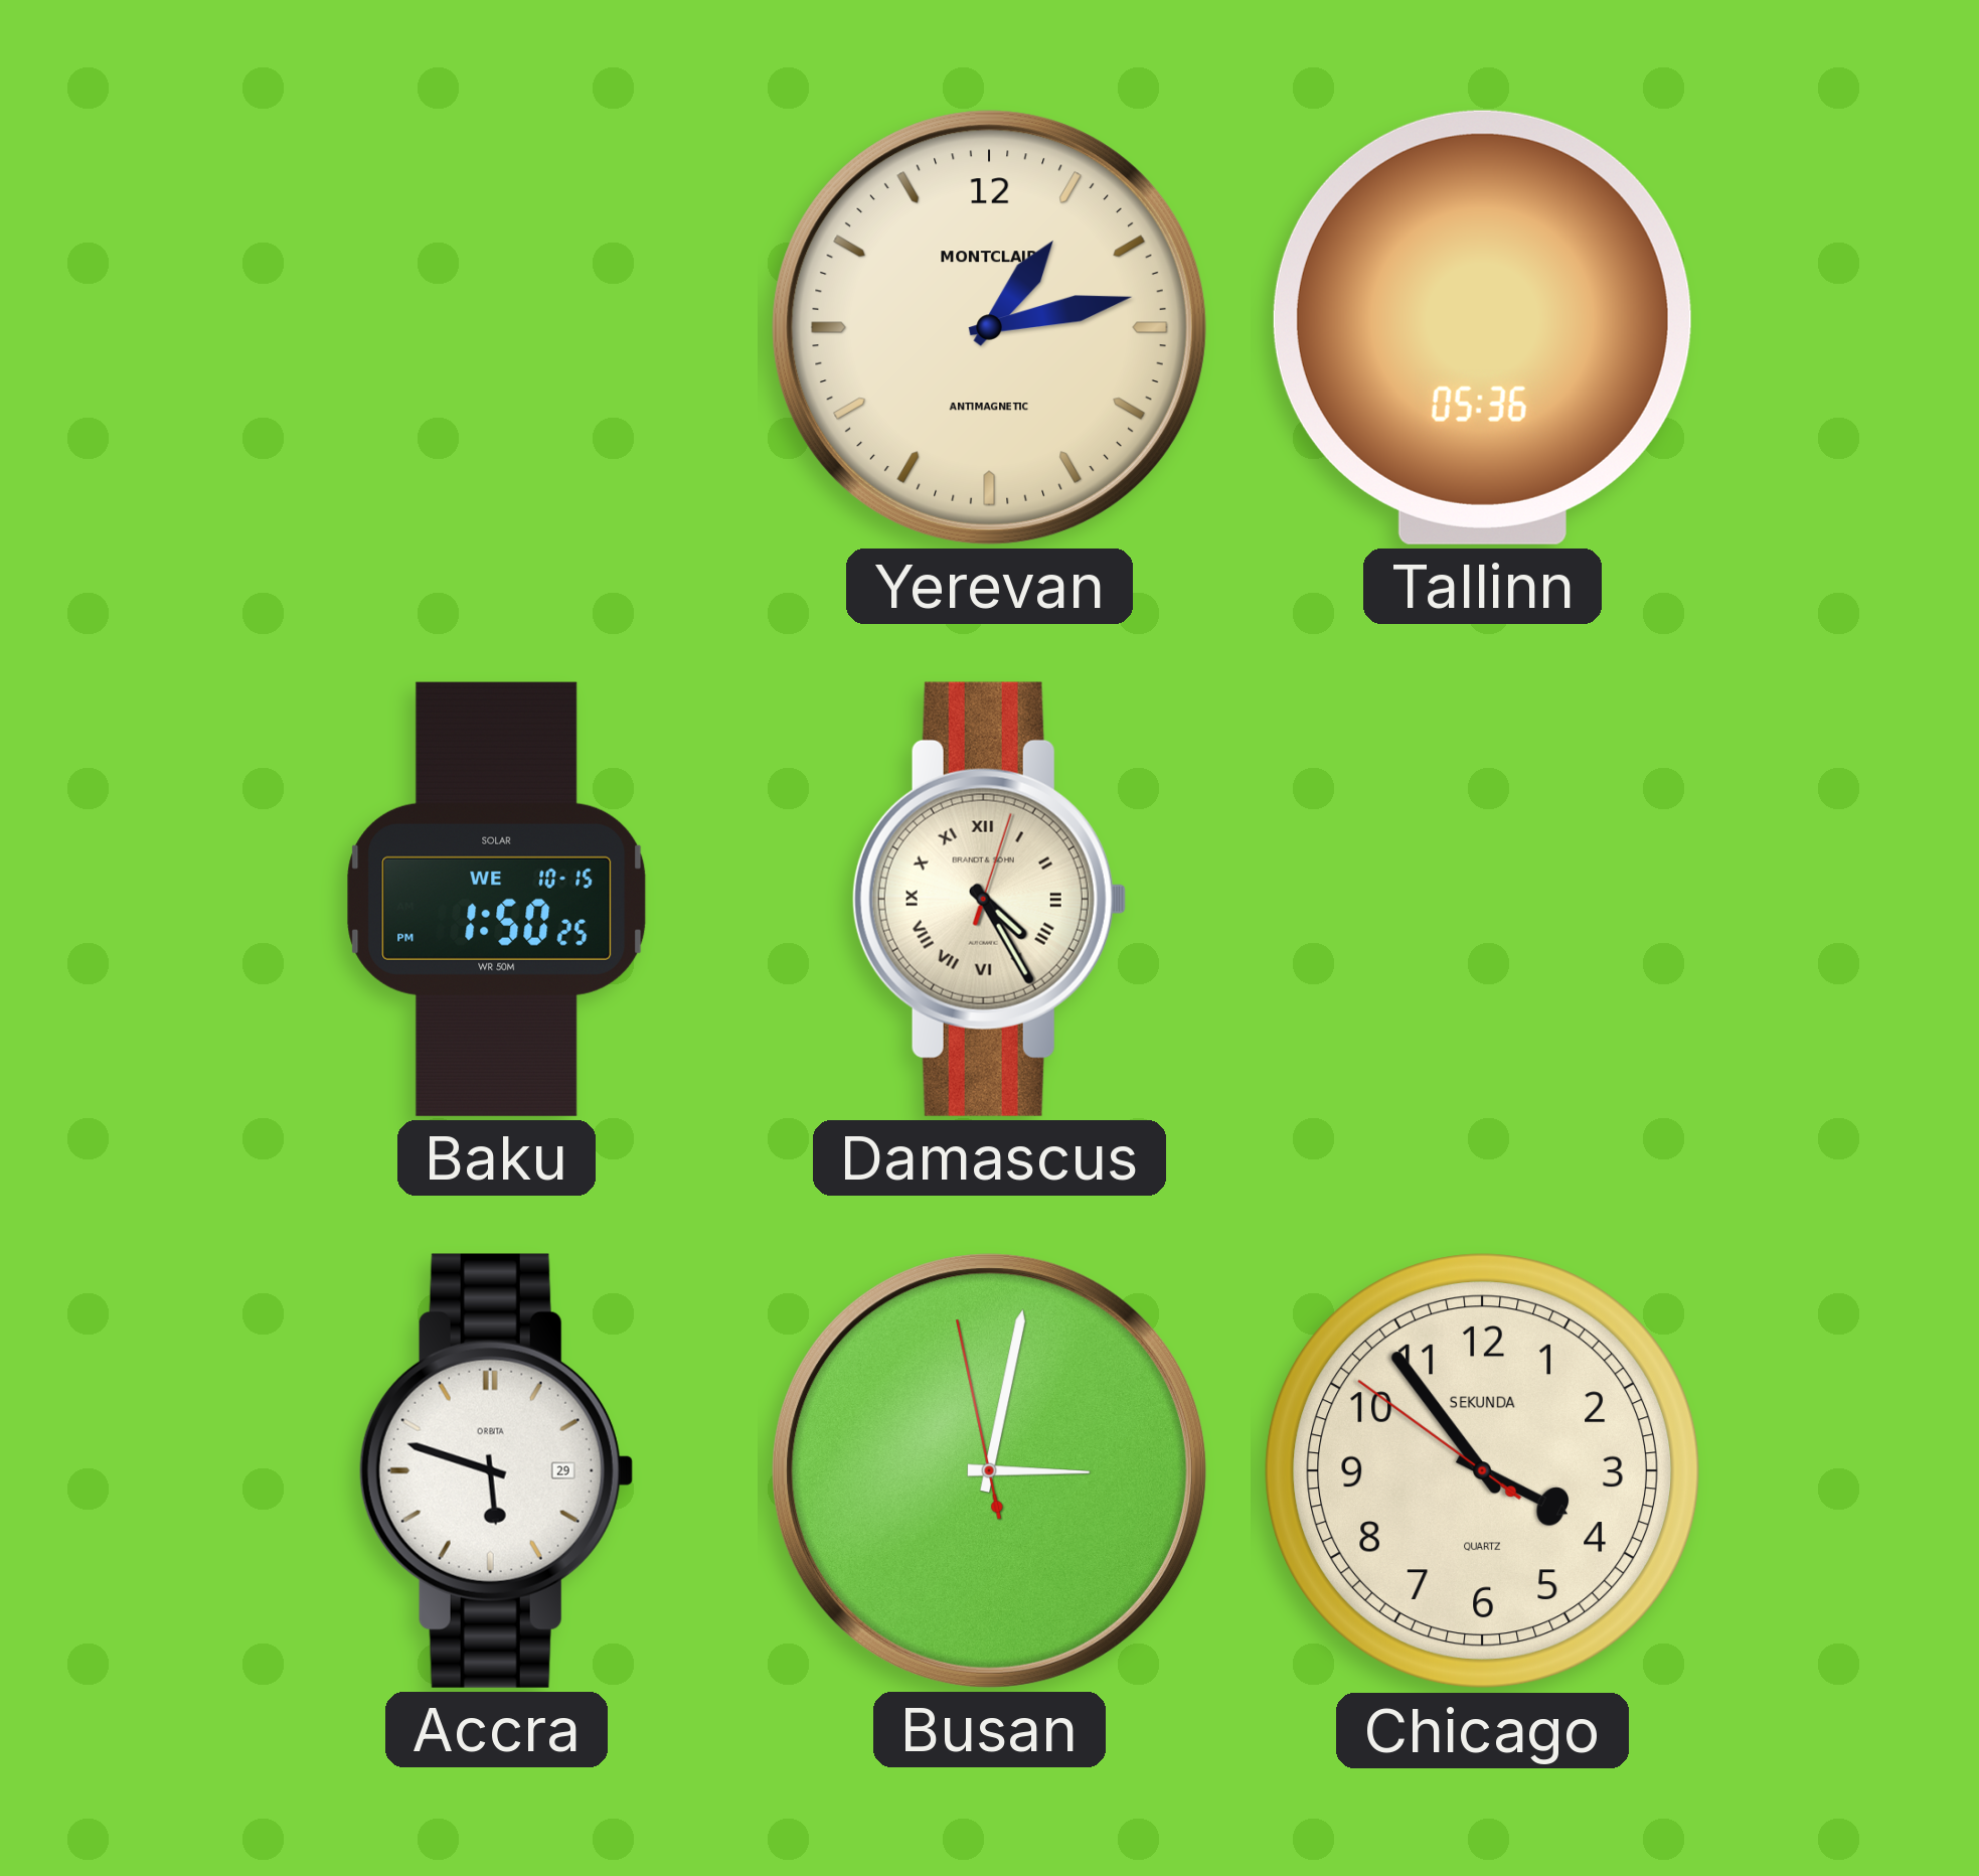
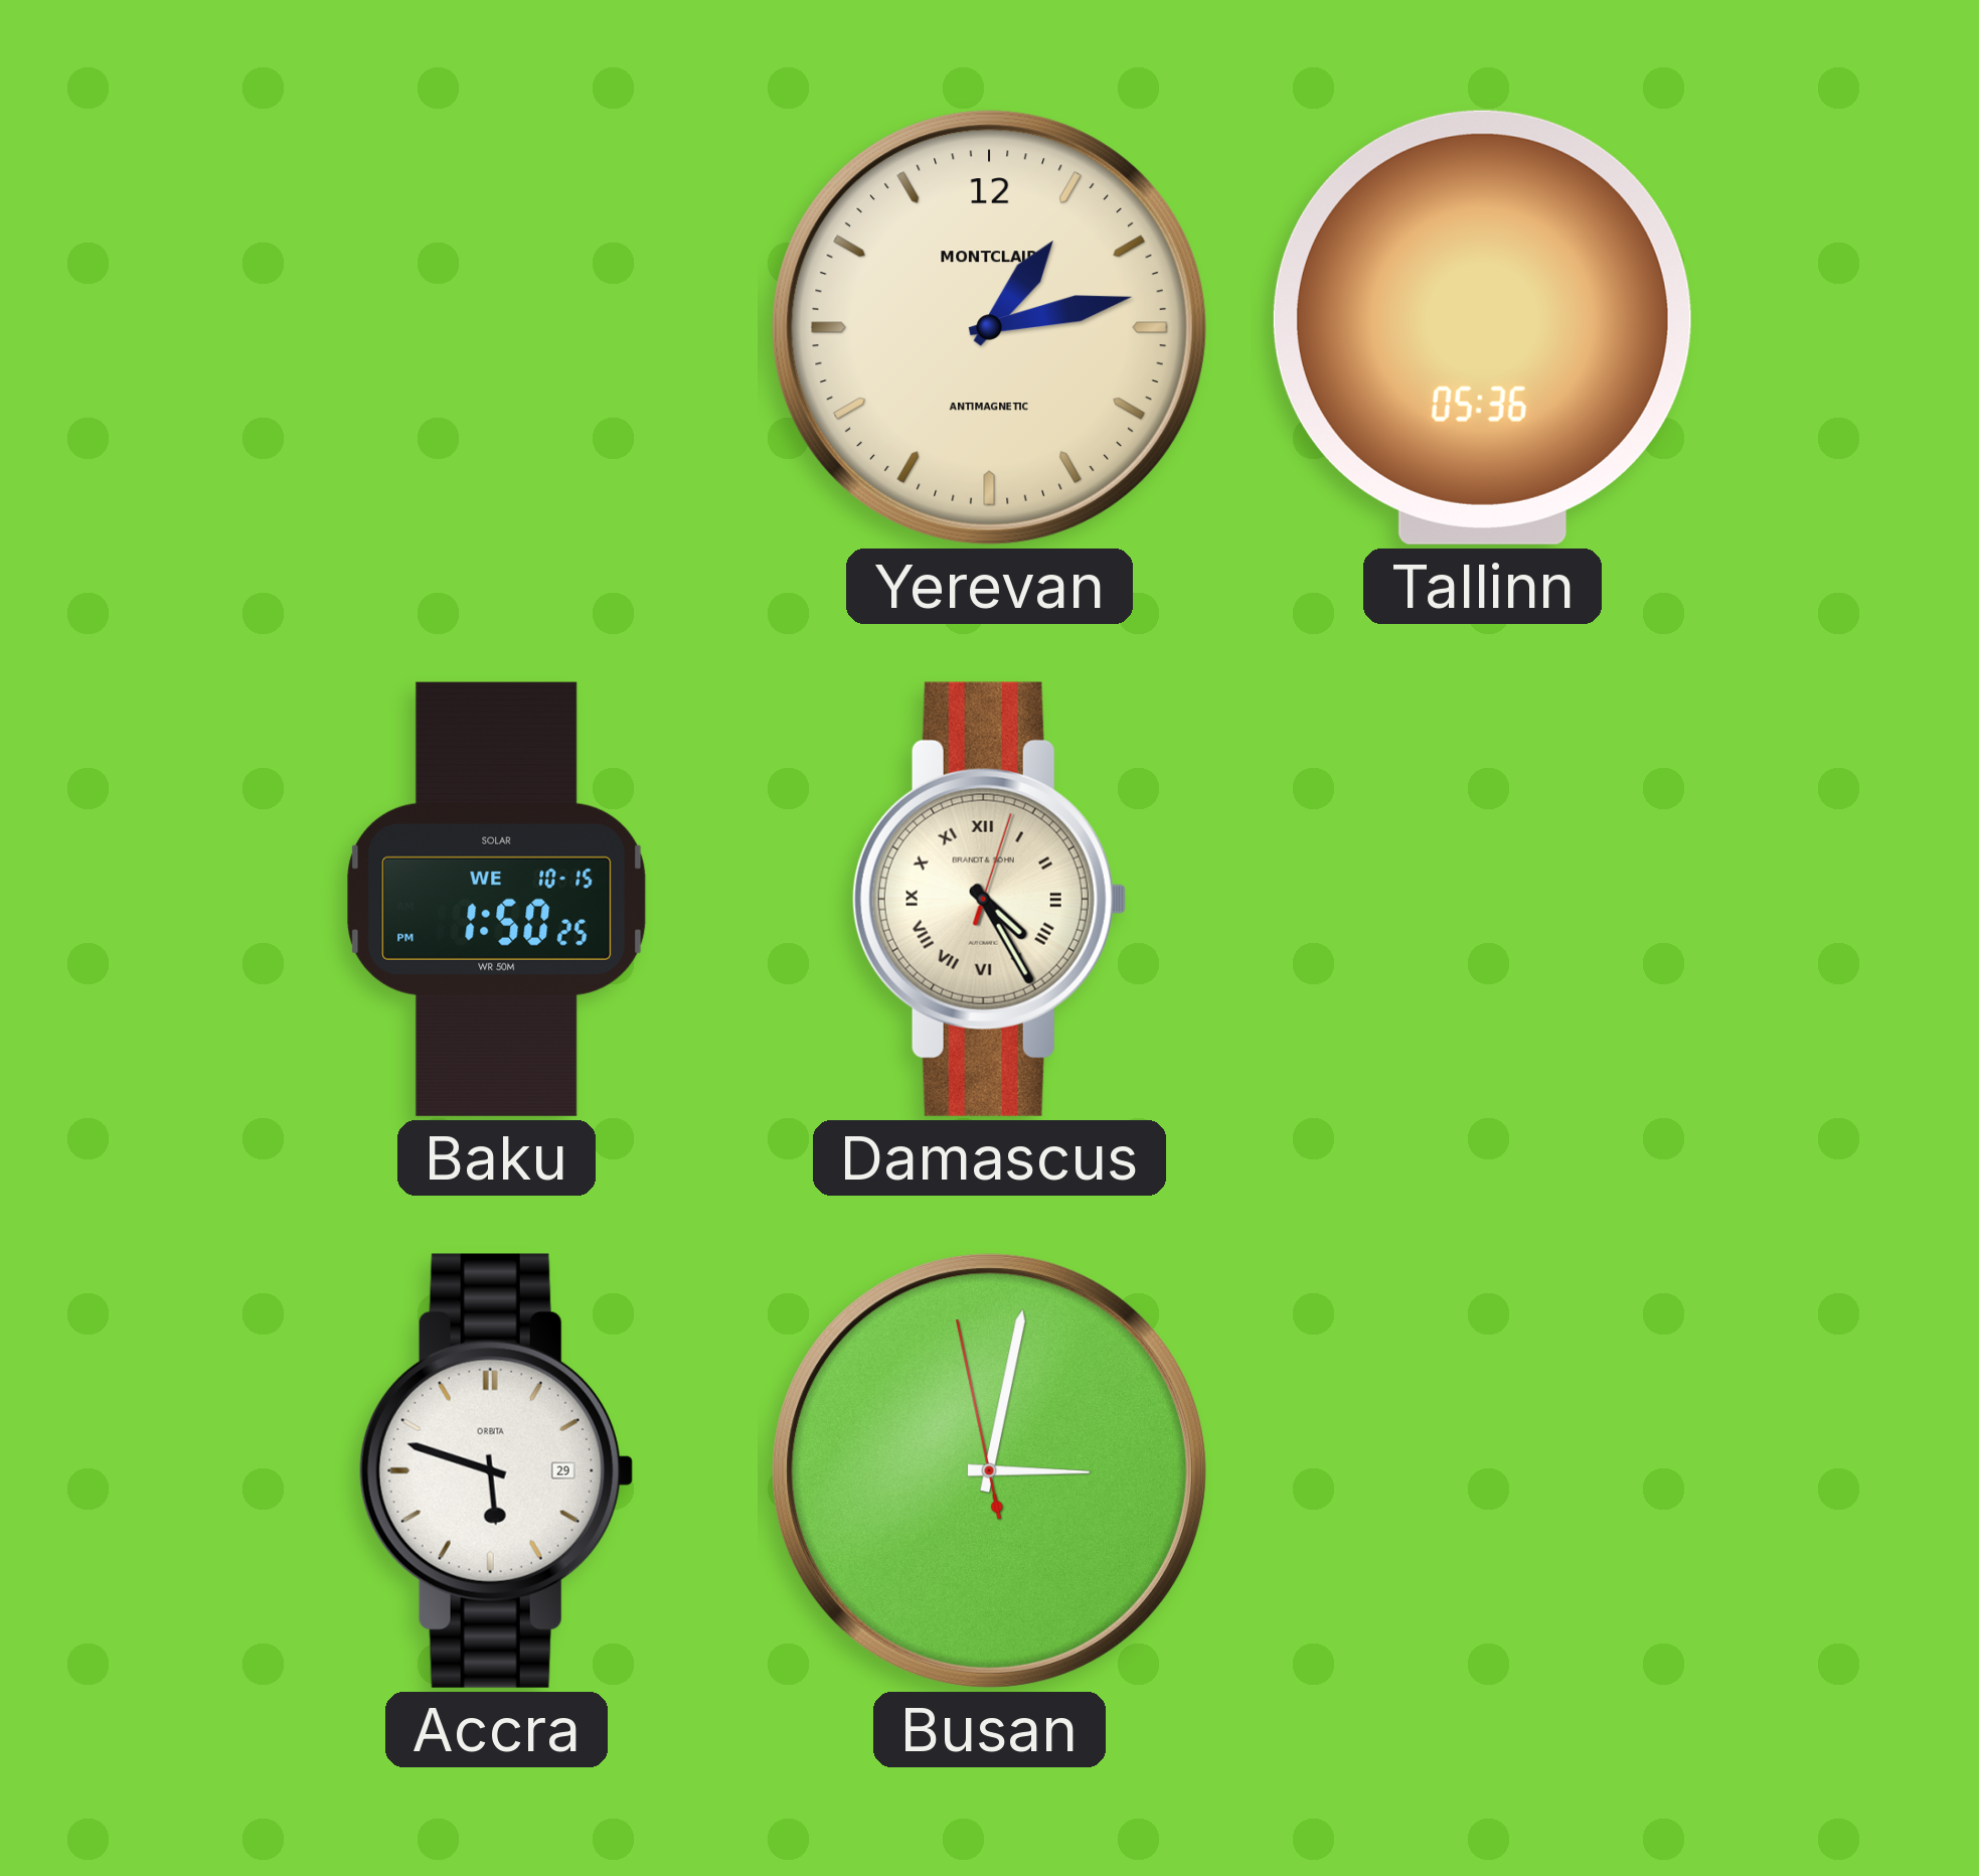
Chicago: 3:53 -> none
